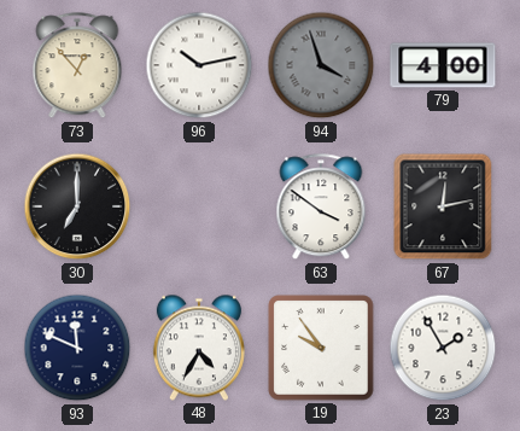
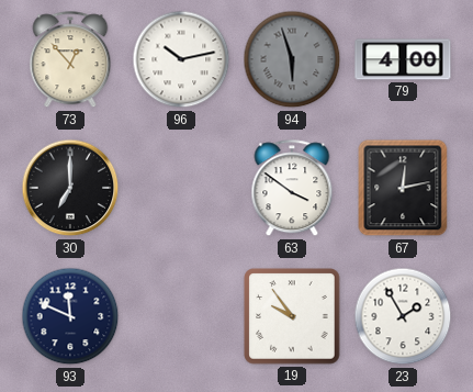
94: 3:57 -> 5:57
48: 4:35 -> none
